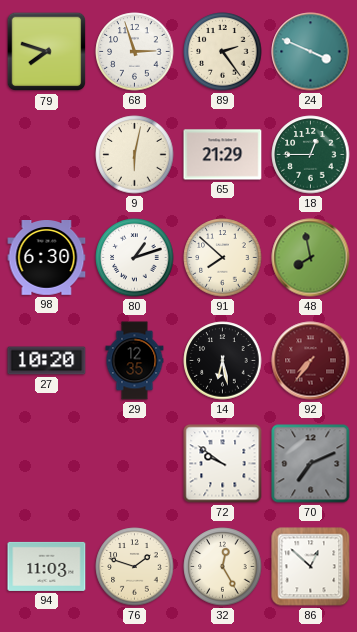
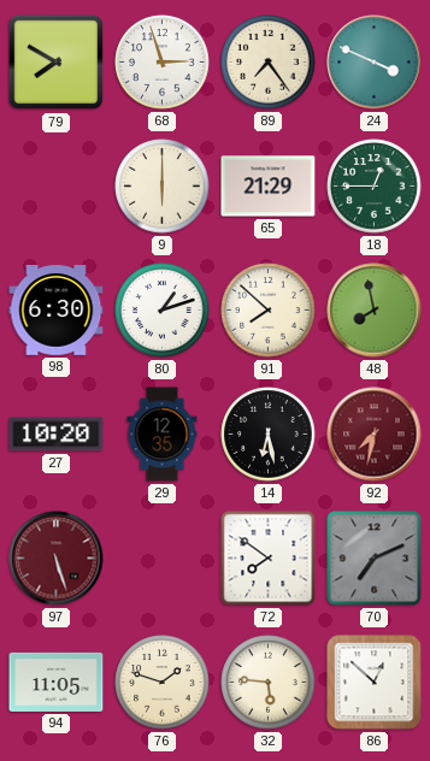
79: 7:48 -> 7:50
89: 2:24 -> 7:24
9: 6:02 -> 6:00
92: 7:36 -> 7:32
97: none -> 5:27
72: 9:51 -> 7:51
94: 11:03 -> 11:05
32: 12:25 -> 5:46
